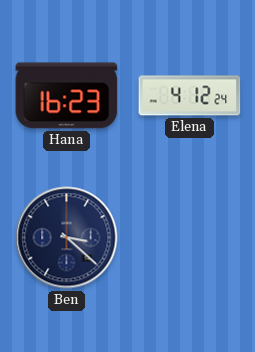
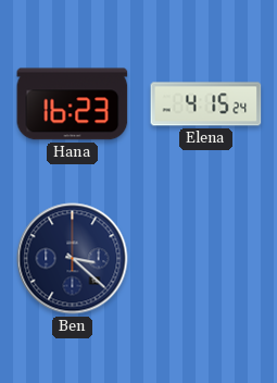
Elena: 4:12 -> 4:15
